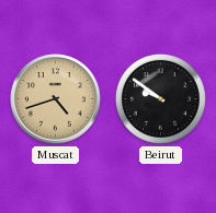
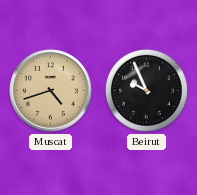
Beirut: 9:51 -> 9:56
